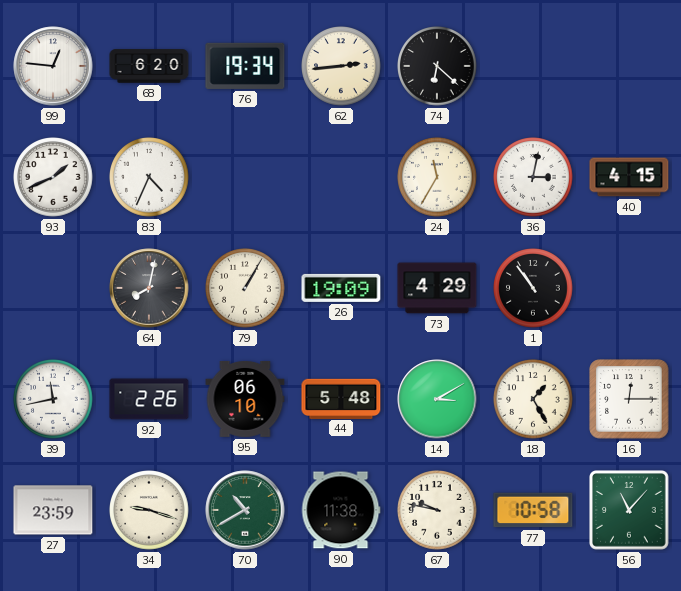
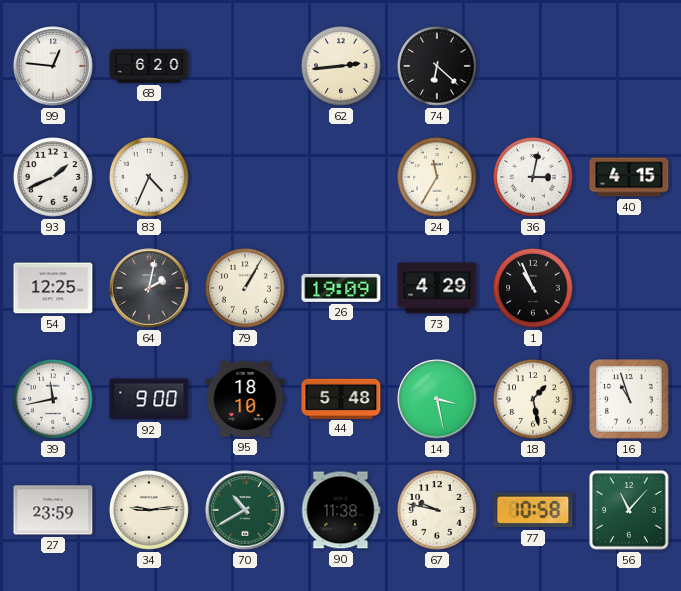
76: 19:34 -> none
54: none -> 12:25
64: 8:02 -> 2:02
1: 10:54 -> 10:56
92: 2:26 -> 9:00
95: 06:10 -> 18:10
14: 3:10 -> 3:28
18: 1:25 -> 1:28
16: 12:15 -> 10:57
34: 9:18 -> 9:14
